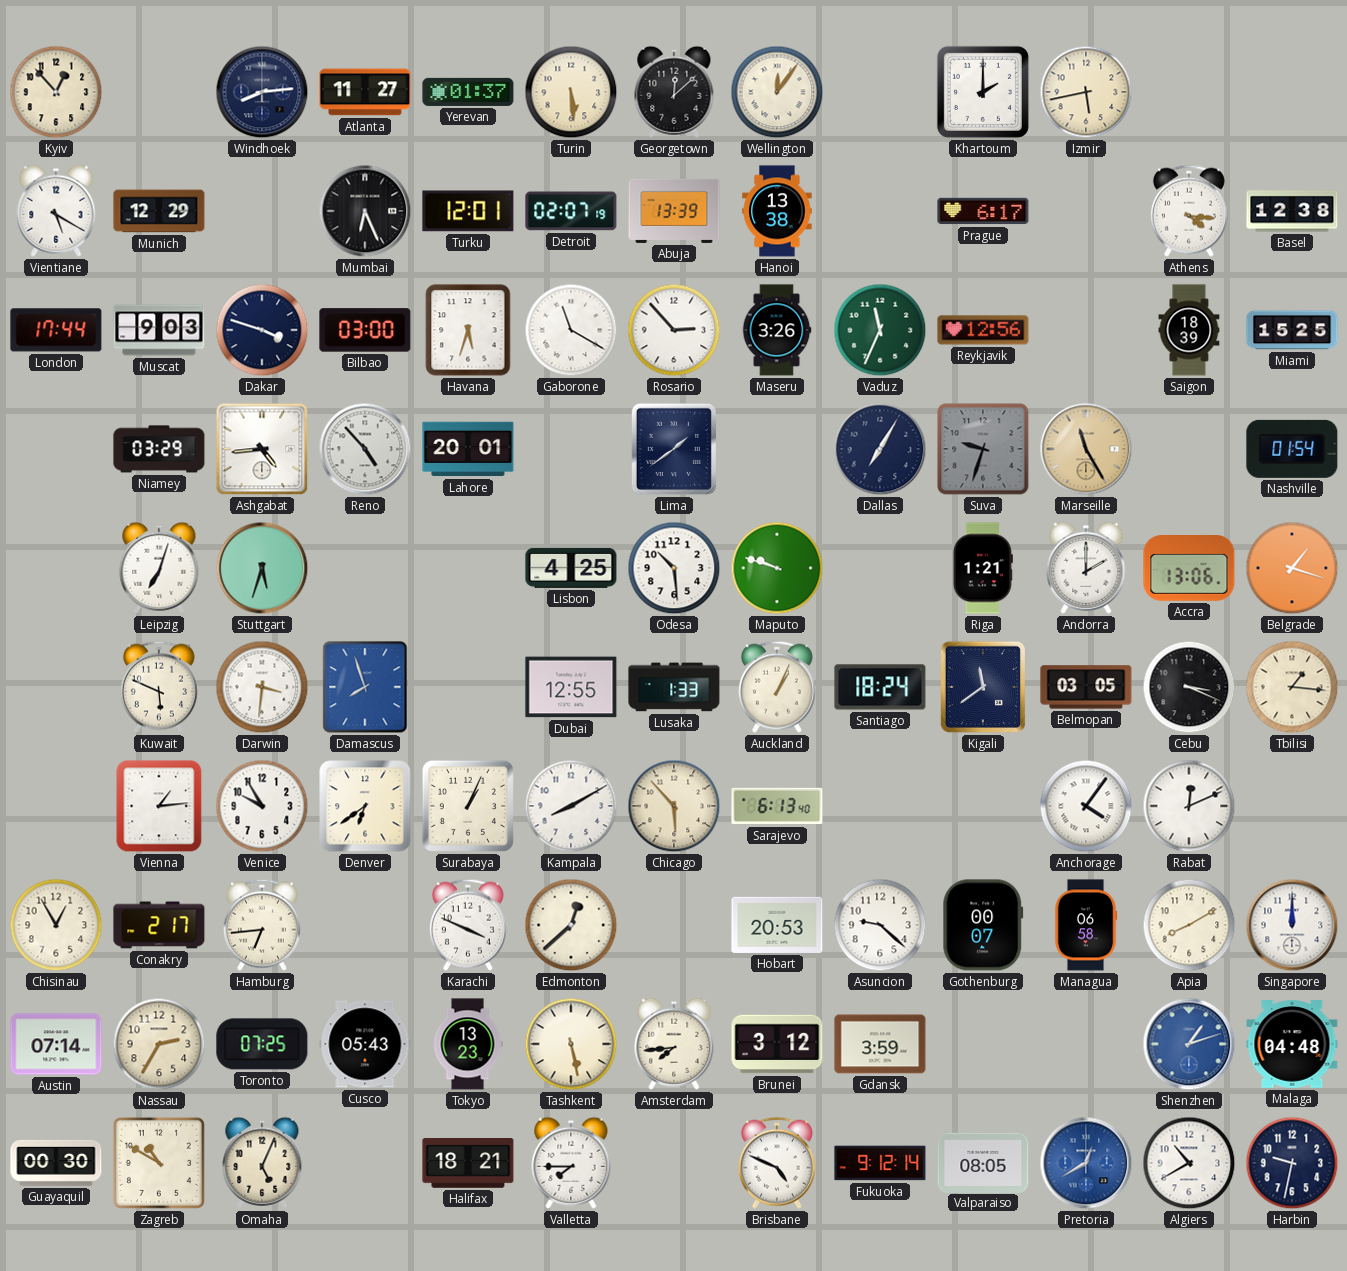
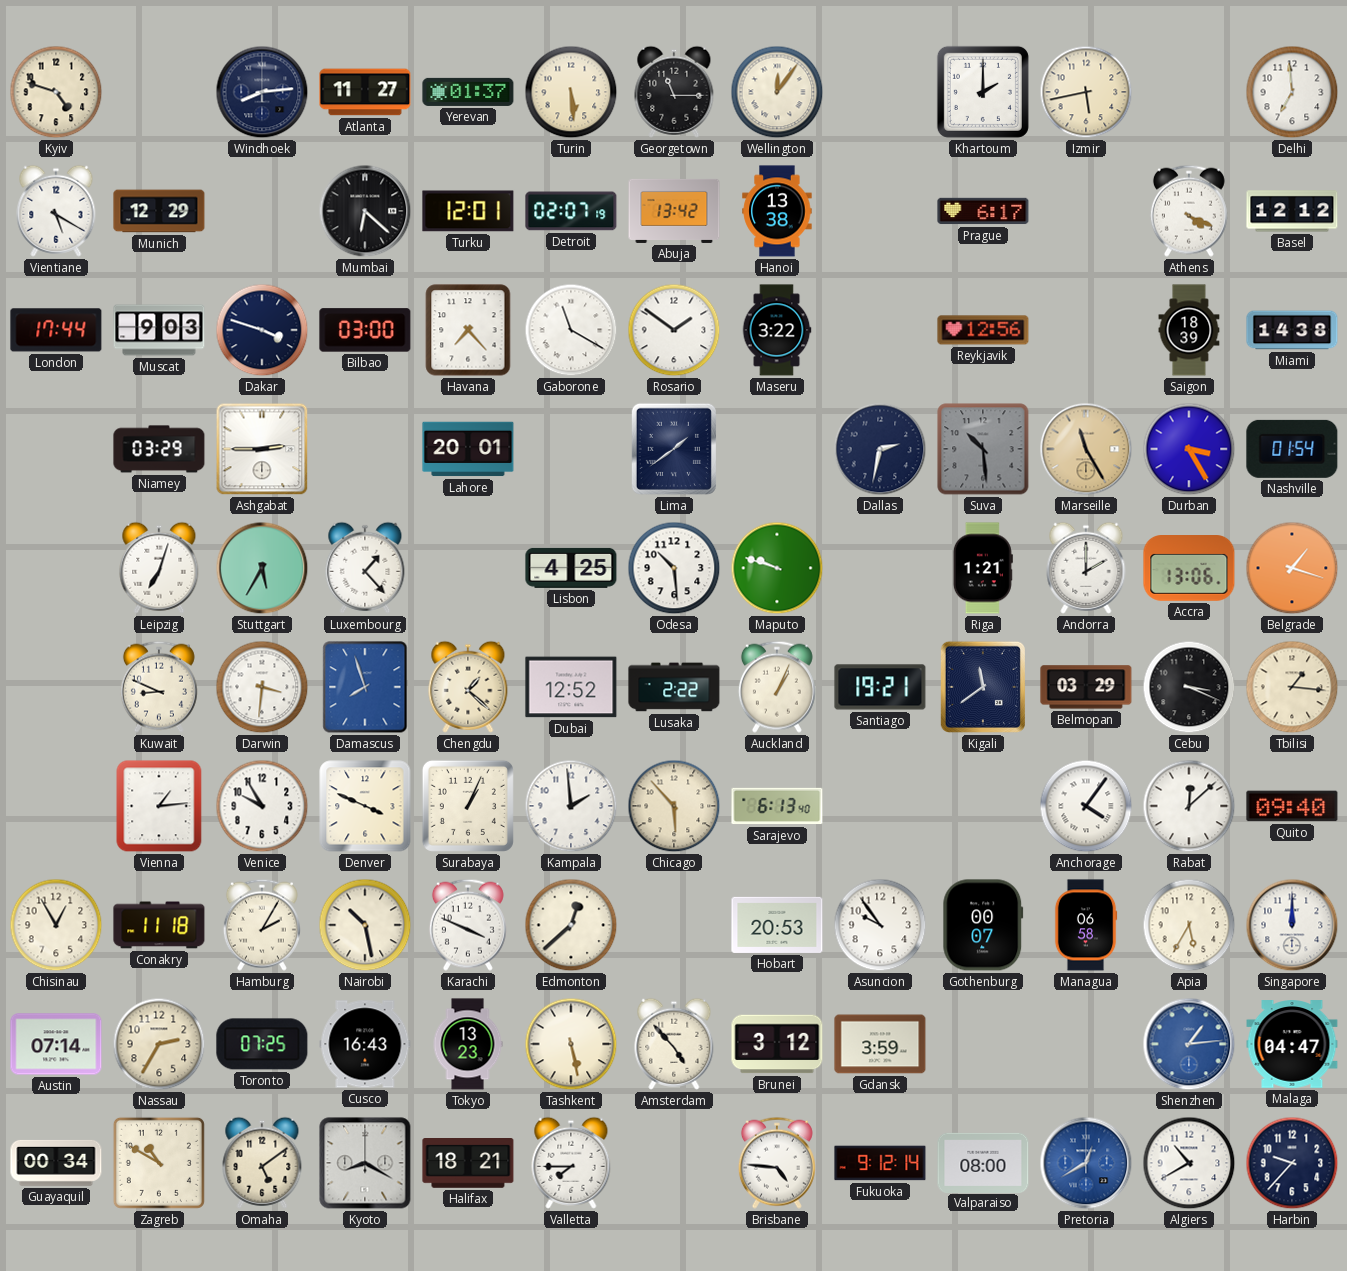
Kyiv: 12:53 -> 4:48
Georgetown: 12:08 -> 11:15
Delhi: none -> 6:59
Mumbai: 6:26 -> 6:22
Abuja: 13:39 -> 13:42
Athens: 4:16 -> 4:19
Basel: 12:38 -> 12:12
Havana: 5:33 -> 7:23
Rosario: 2:53 -> 1:51
Maseru: 3:26 -> 3:22
Vaduz: 11:34 -> none
Miami: 15:25 -> 14:38
Ashgabat: 4:44 -> 2:45
Reno: 4:53 -> none
Dallas: 7:05 -> 2:32
Suva: 9:33 -> 10:29
Durban: none -> 3:25
Stuttgart: 5:33 -> 5:35
Luxembourg: none -> 1:23
Kuwait: 5:49 -> 8:49
Chengdu: none -> 1:22
Dubai: 12:55 -> 12:52
Lusaka: 1:33 -> 2:22
Santiago: 18:24 -> 19:21
Belmopan: 03:05 -> 03:29
Denver: 6:39 -> 3:49
Kampala: 8:10 -> 1:59
Rabat: 12:11 -> 12:08
Quito: none -> 09:40
Conakry: 2:17 -> 11:18
Hamburg: 6:44 -> 2:05
Nairobi: none -> 10:28
Asuncion: 9:22 -> 9:54
Apia: 8:10 -> 5:35
Cusco: 05:43 -> 16:43
Amsterdam: 7:44 -> 4:53
Shenzhen: 1:12 -> 1:14
Malaga: 04:48 -> 04:47
Guayaquil: 00:30 -> 00:34
Omaha: 5:04 -> 5:09
Kyoto: none -> 8:20
Brisbane: 4:49 -> 4:46
Valparaiso: 08:05 -> 08:00
Harbin: 9:32 -> 9:37
